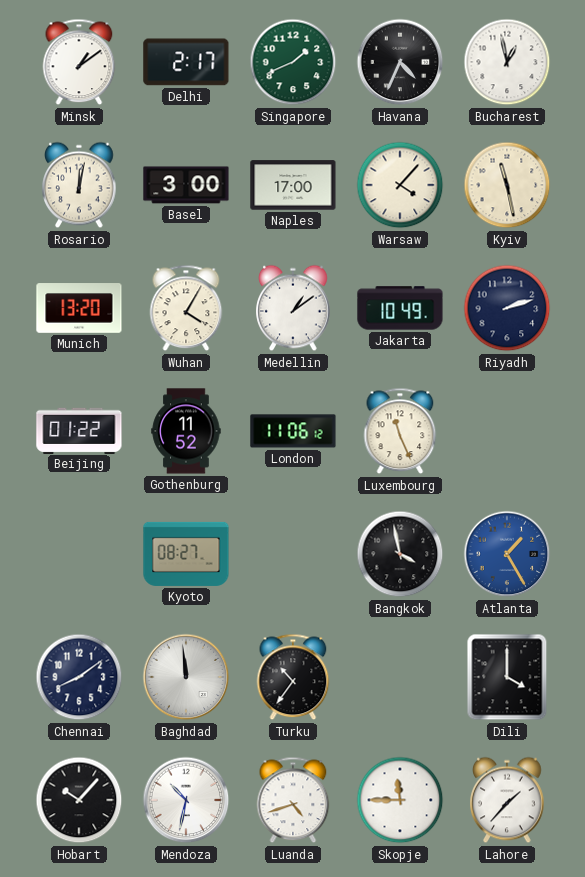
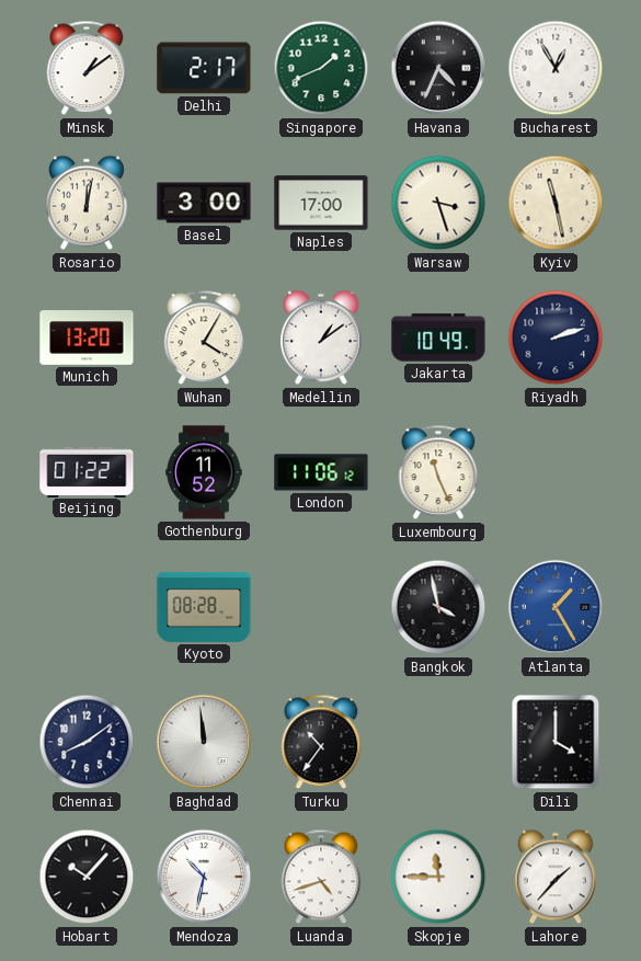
Bucharest: 12:58 -> 12:55
Warsaw: 4:07 -> 3:27
Kyoto: 08:27 -> 08:28
